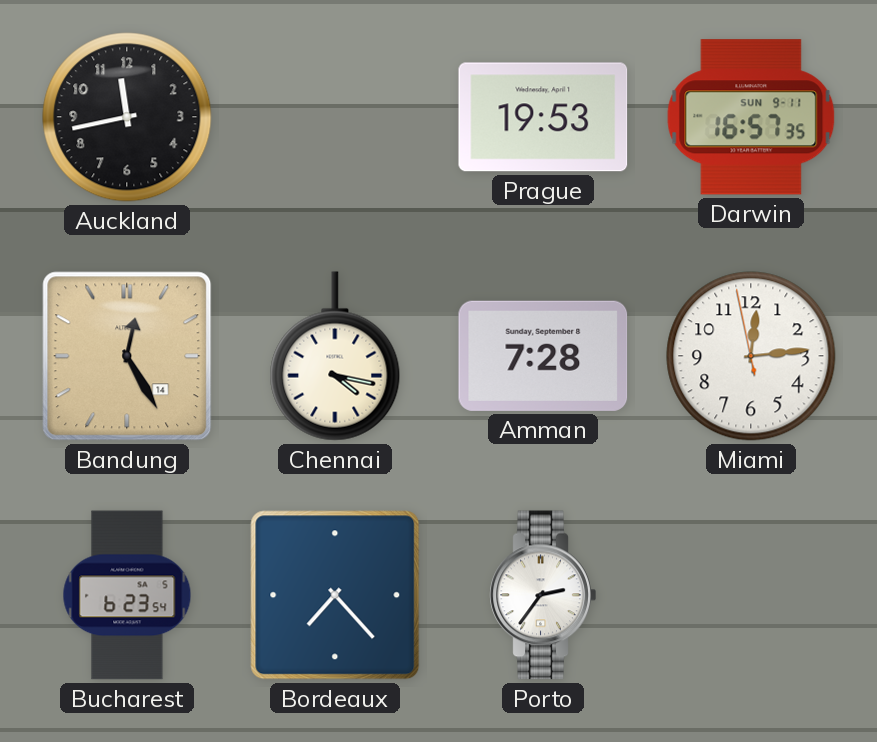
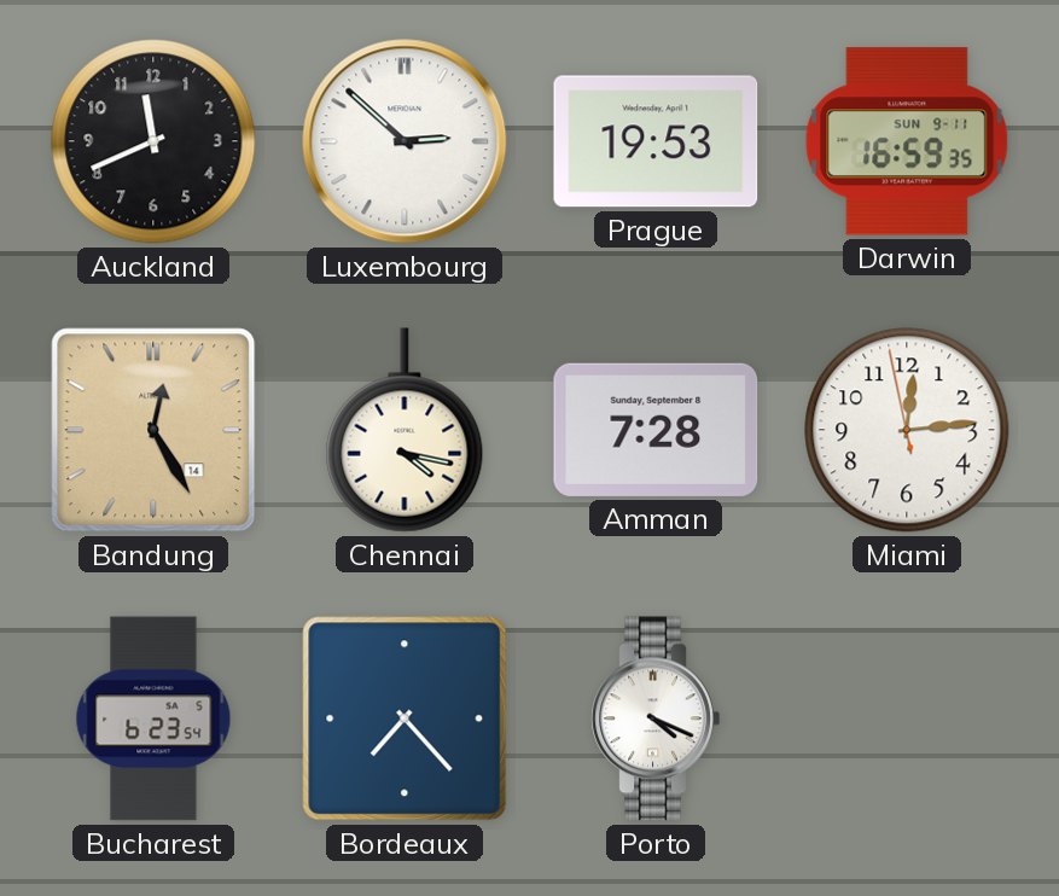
Auckland: 11:43 -> 11:41
Luxembourg: none -> 2:52
Darwin: 16:57 -> 16:59
Porto: 2:36 -> 4:19
